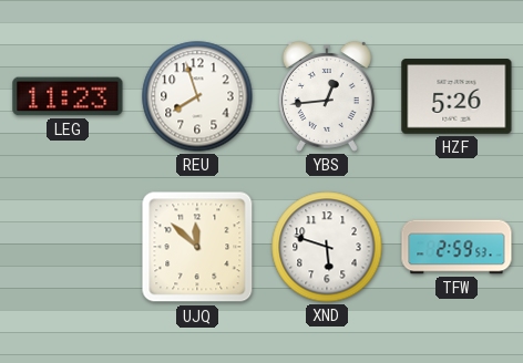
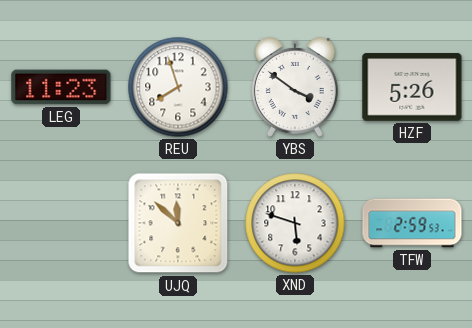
YBS: 12:44 -> 3:51
